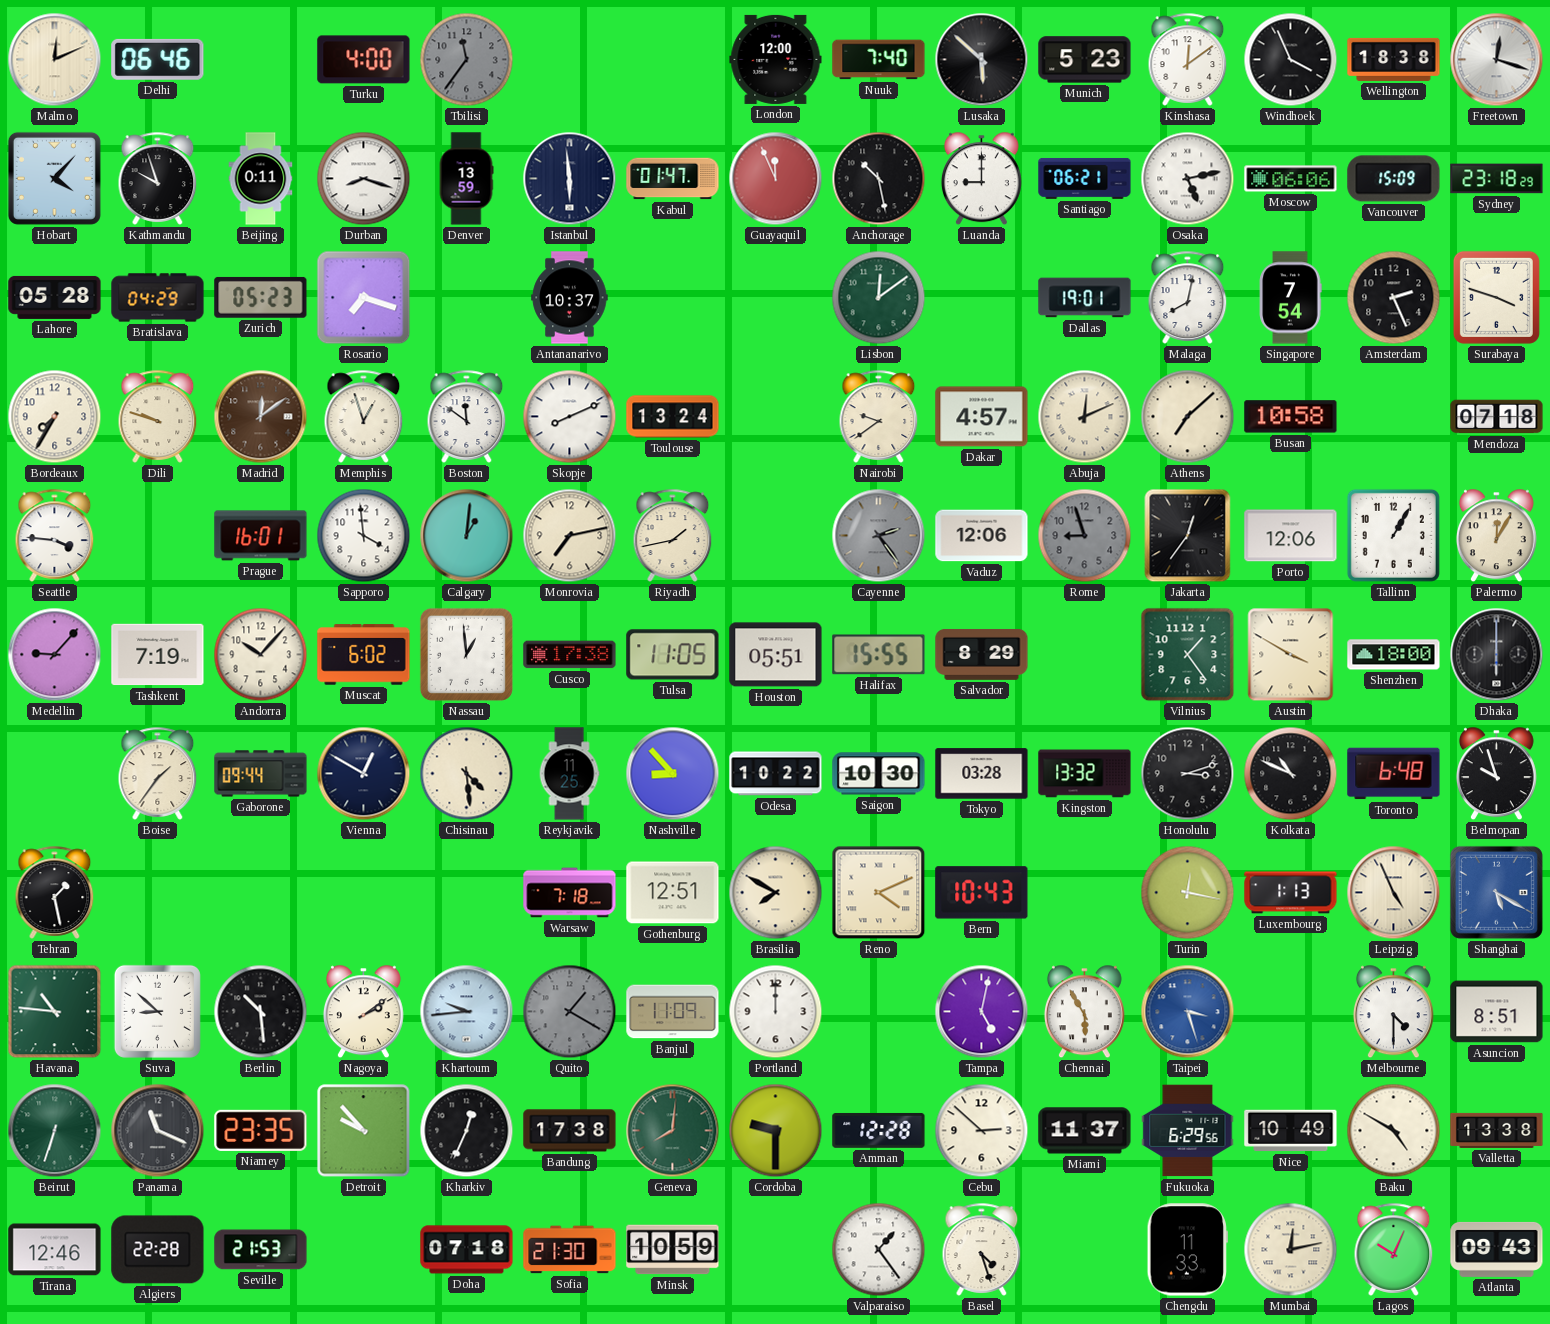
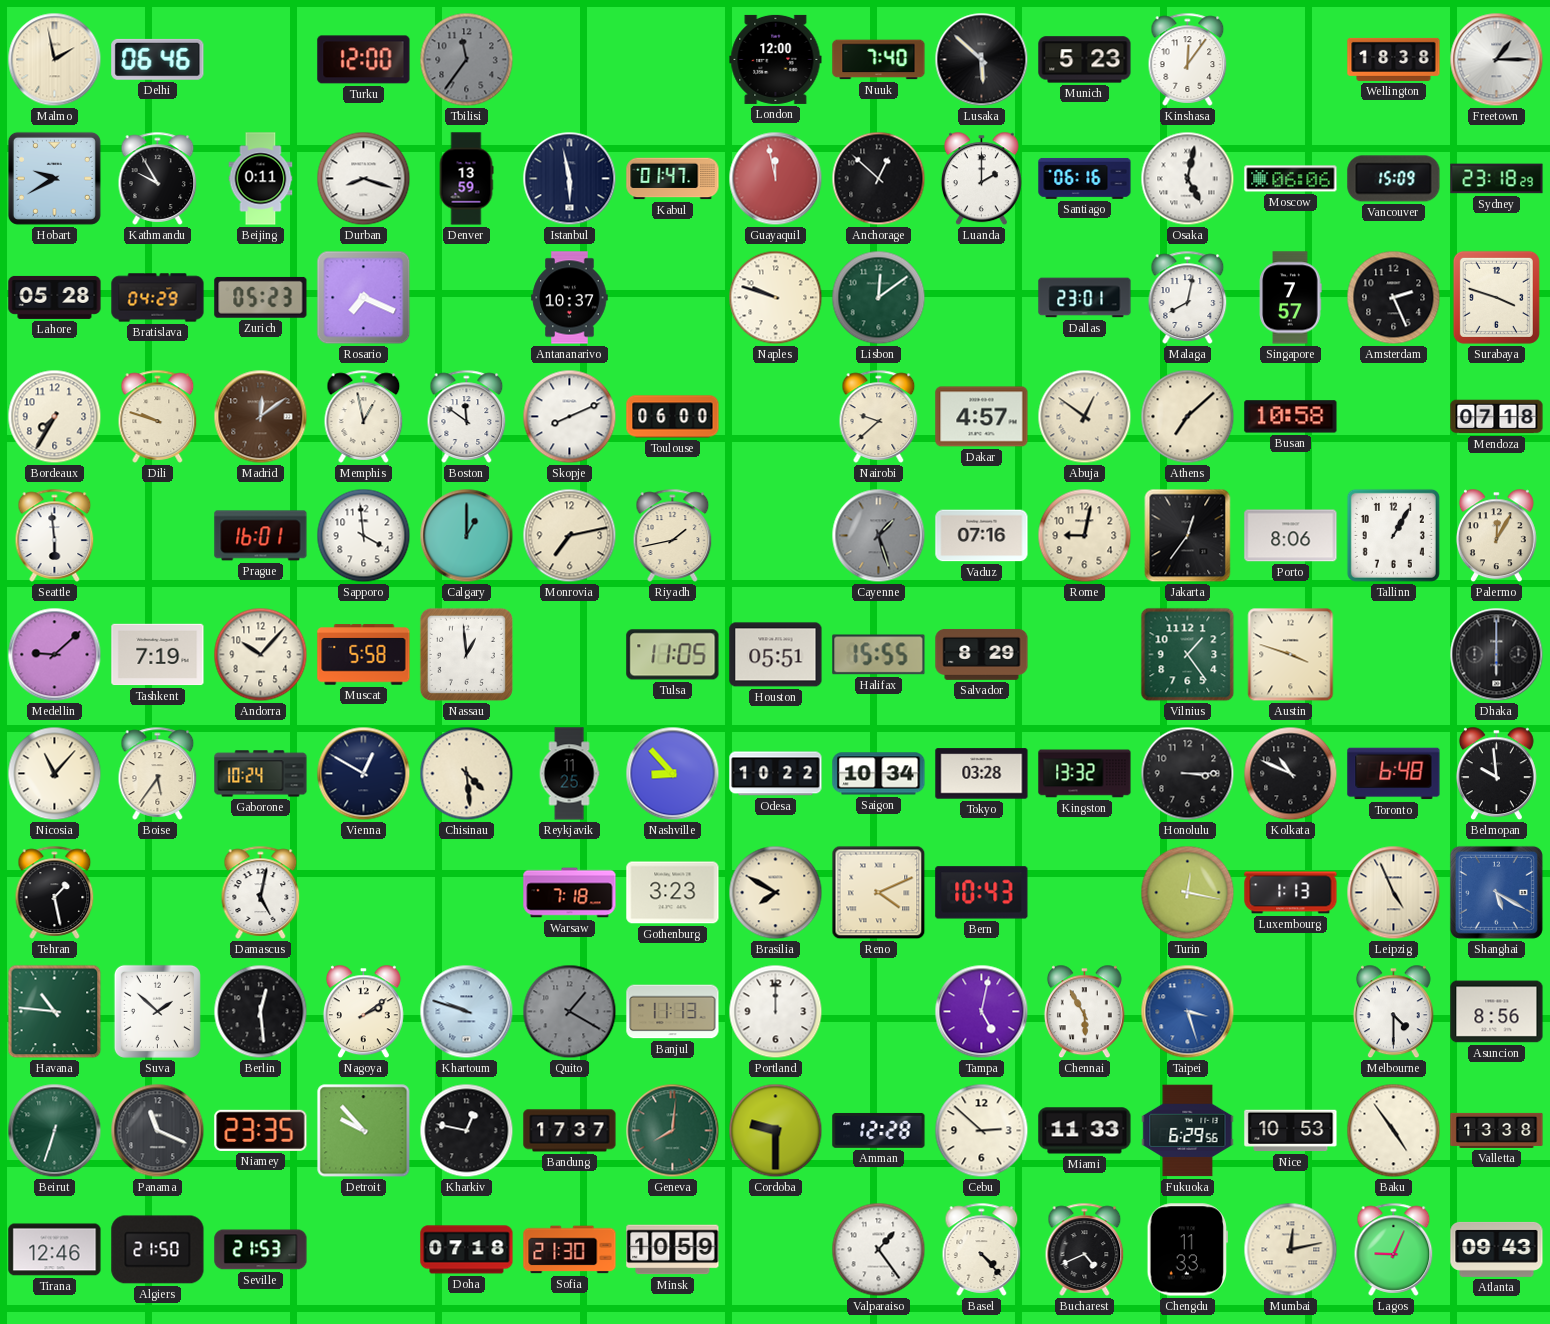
Malmo: 12:11 -> 1:58
Turku: 4:00 -> 12:00
Kinshasa: 12:09 -> 12:06
Windhoek: 3:56 -> none
Freetown: 12:18 -> 1:15
Hobart: 4:07 -> 9:40
Kathmandu: 9:57 -> 9:55
Istanbul: 5:59 -> 5:58
Guayaquil: 11:56 -> 11:58
Anchorage: 10:28 -> 12:52
Luanda: 9:00 -> 2:00
Santiago: 06:21 -> 06:16
Osaka: 5:13 -> 5:02
Rosario: 7:18 -> 7:19
Naples: none -> 9:48
Dallas: 19:01 -> 23:01
Singapore: 7:54 -> 7:57
Memphis: 12:57 -> 12:58
Toulouse: 13:24 -> 06:00
Nairobi: 9:39 -> 9:38
Abuja: 12:11 -> 12:51
Seattle: 3:46 -> 5:59
Calgary: 1:01 -> 1:00
Cayenne: 2:24 -> 1:27
Vaduz: 12:06 -> 07:16
Rome: 8:57 -> 9:02
Rome dial: grey -> cream
Porto: 12:06 -> 8:06
Medellin: 9:07 -> 9:08
Muscat: 6:02 -> 5:58
Cusco: 17:38 -> none
Austin: 3:50 -> 3:48
Shenzhen: 18:00 -> none
Nicosia: none -> 11:07
Boise: 1:36 -> 5:36
Gaborone: 09:44 -> 10:24
Saigon: 10:30 -> 10:34
Honolulu: 3:12 -> 3:15
Belmopan: 9:57 -> 9:59
Damascus: none -> 5:02
Gothenburg: 12:51 -> 3:23
Suva: 8:52 -> 1:52
Berlin: 10:29 -> 12:29
Khartoum: 9:44 -> 9:48
Banjul: 11:09 -> 11:13
Asuncion: 8:51 -> 8:56
Kharkiv: 12:34 -> 12:47
Bandung: 17:38 -> 17:37
Miami: 11:37 -> 11:33
Nice: 10:49 -> 10:53
Baku: 4:50 -> 4:54
Algiers: 22:28 -> 21:50
Basel: 4:27 -> 4:23
Bucharest: none -> 4:41
Lagos: 10:04 -> 9:04
